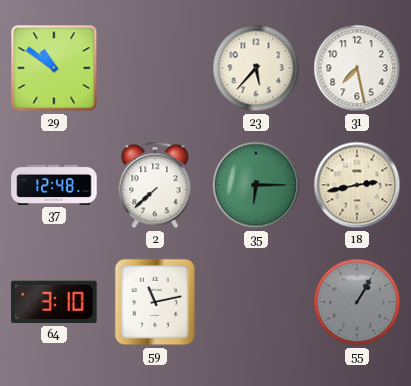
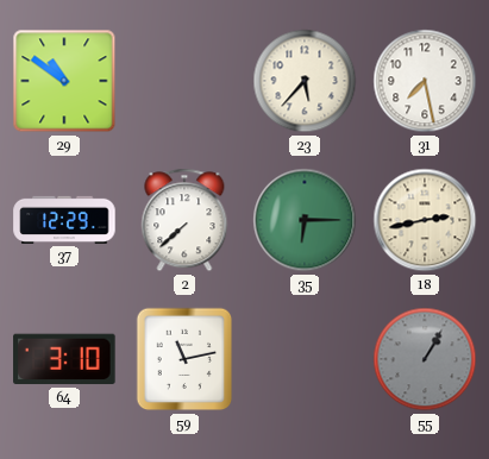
37: 12:48 -> 12:29
